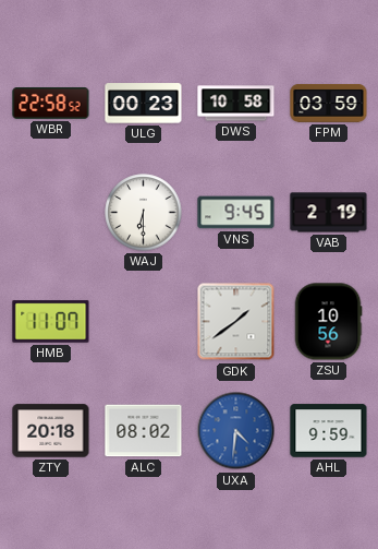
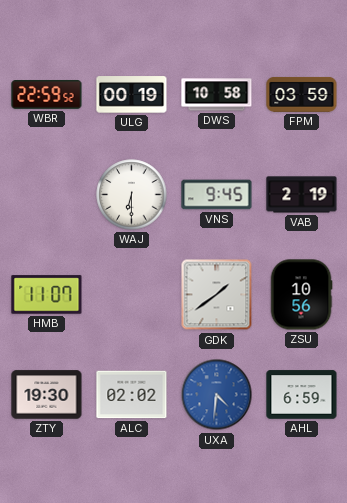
WBR: 22:58 -> 22:59
ULG: 00:23 -> 00:19
ZTY: 20:18 -> 19:30
ALC: 08:02 -> 02:02
AHL: 9:59 -> 6:59
